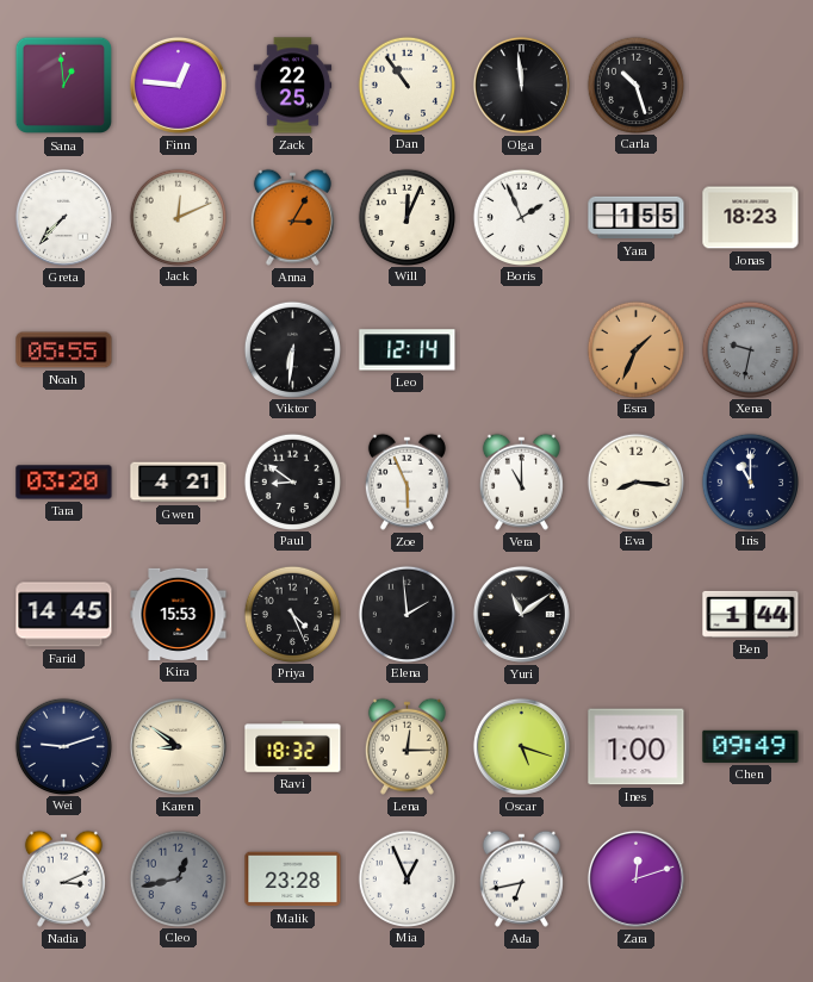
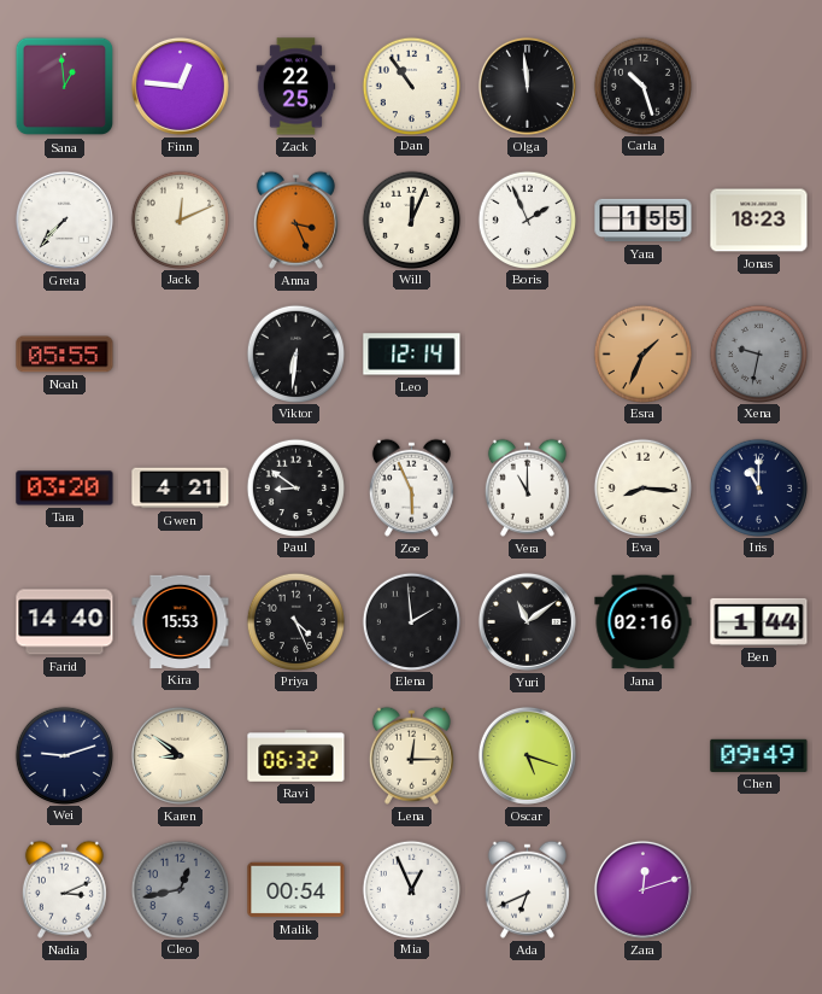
Anna: 3:05 -> 3:26
Farid: 14:45 -> 14:40
Jana: none -> 02:16
Ravi: 18:32 -> 06:32
Ines: 1:00 -> none
Malik: 23:28 -> 00:54
Ada: 6:43 -> 6:41
